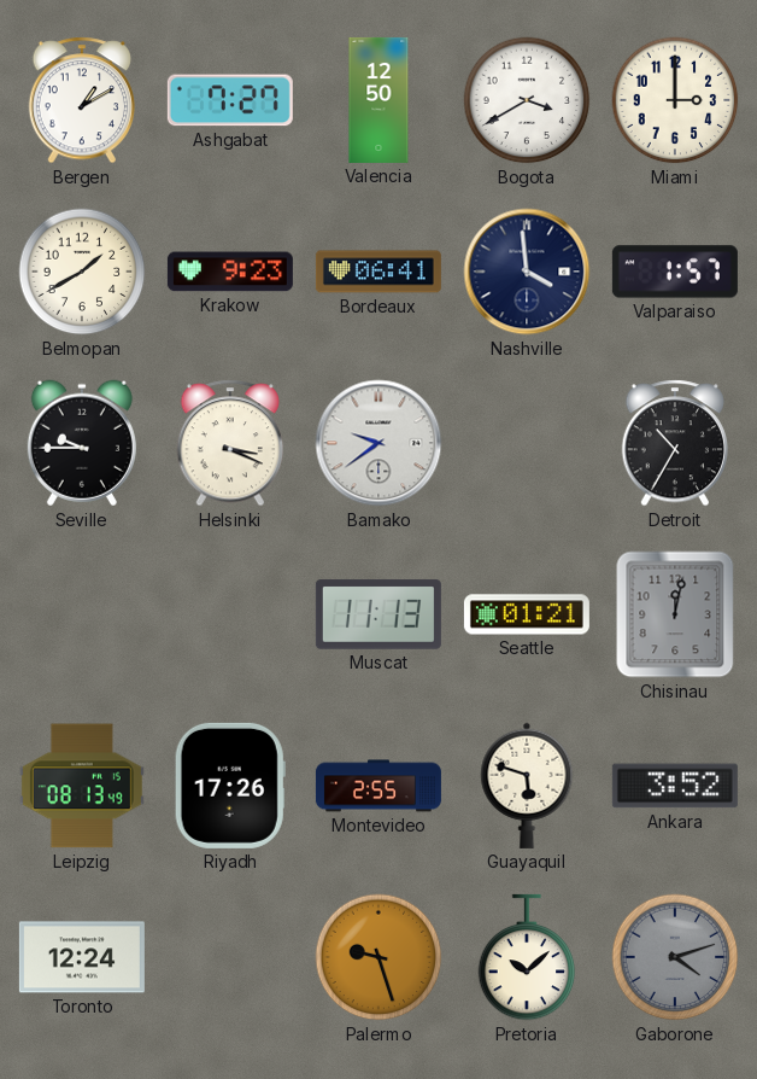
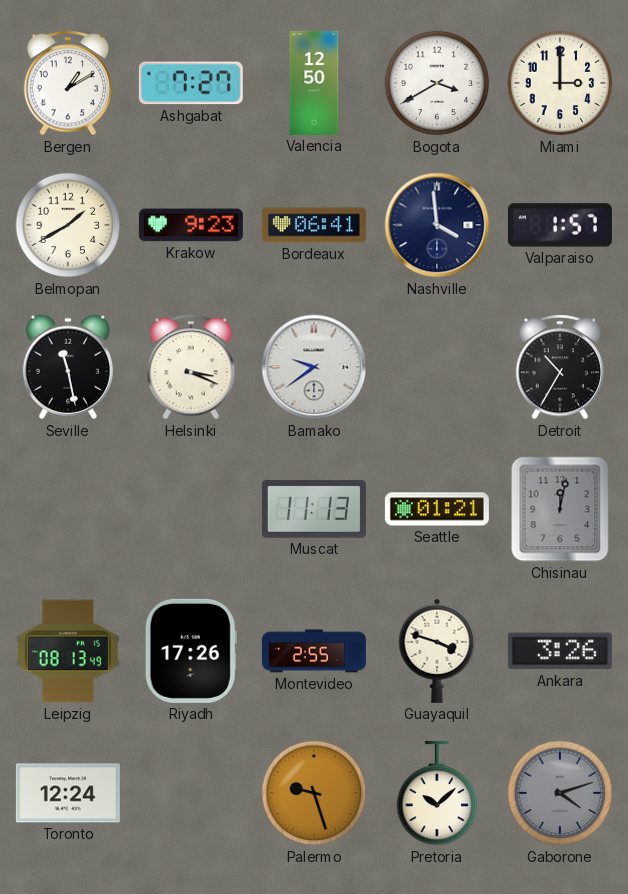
Seville: 9:45 -> 11:28
Guayaquil: 5:48 -> 3:48
Ankara: 3:52 -> 3:26
